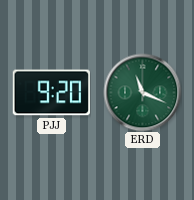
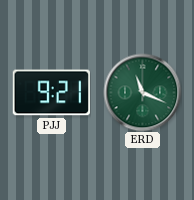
PJJ: 9:20 -> 9:21
